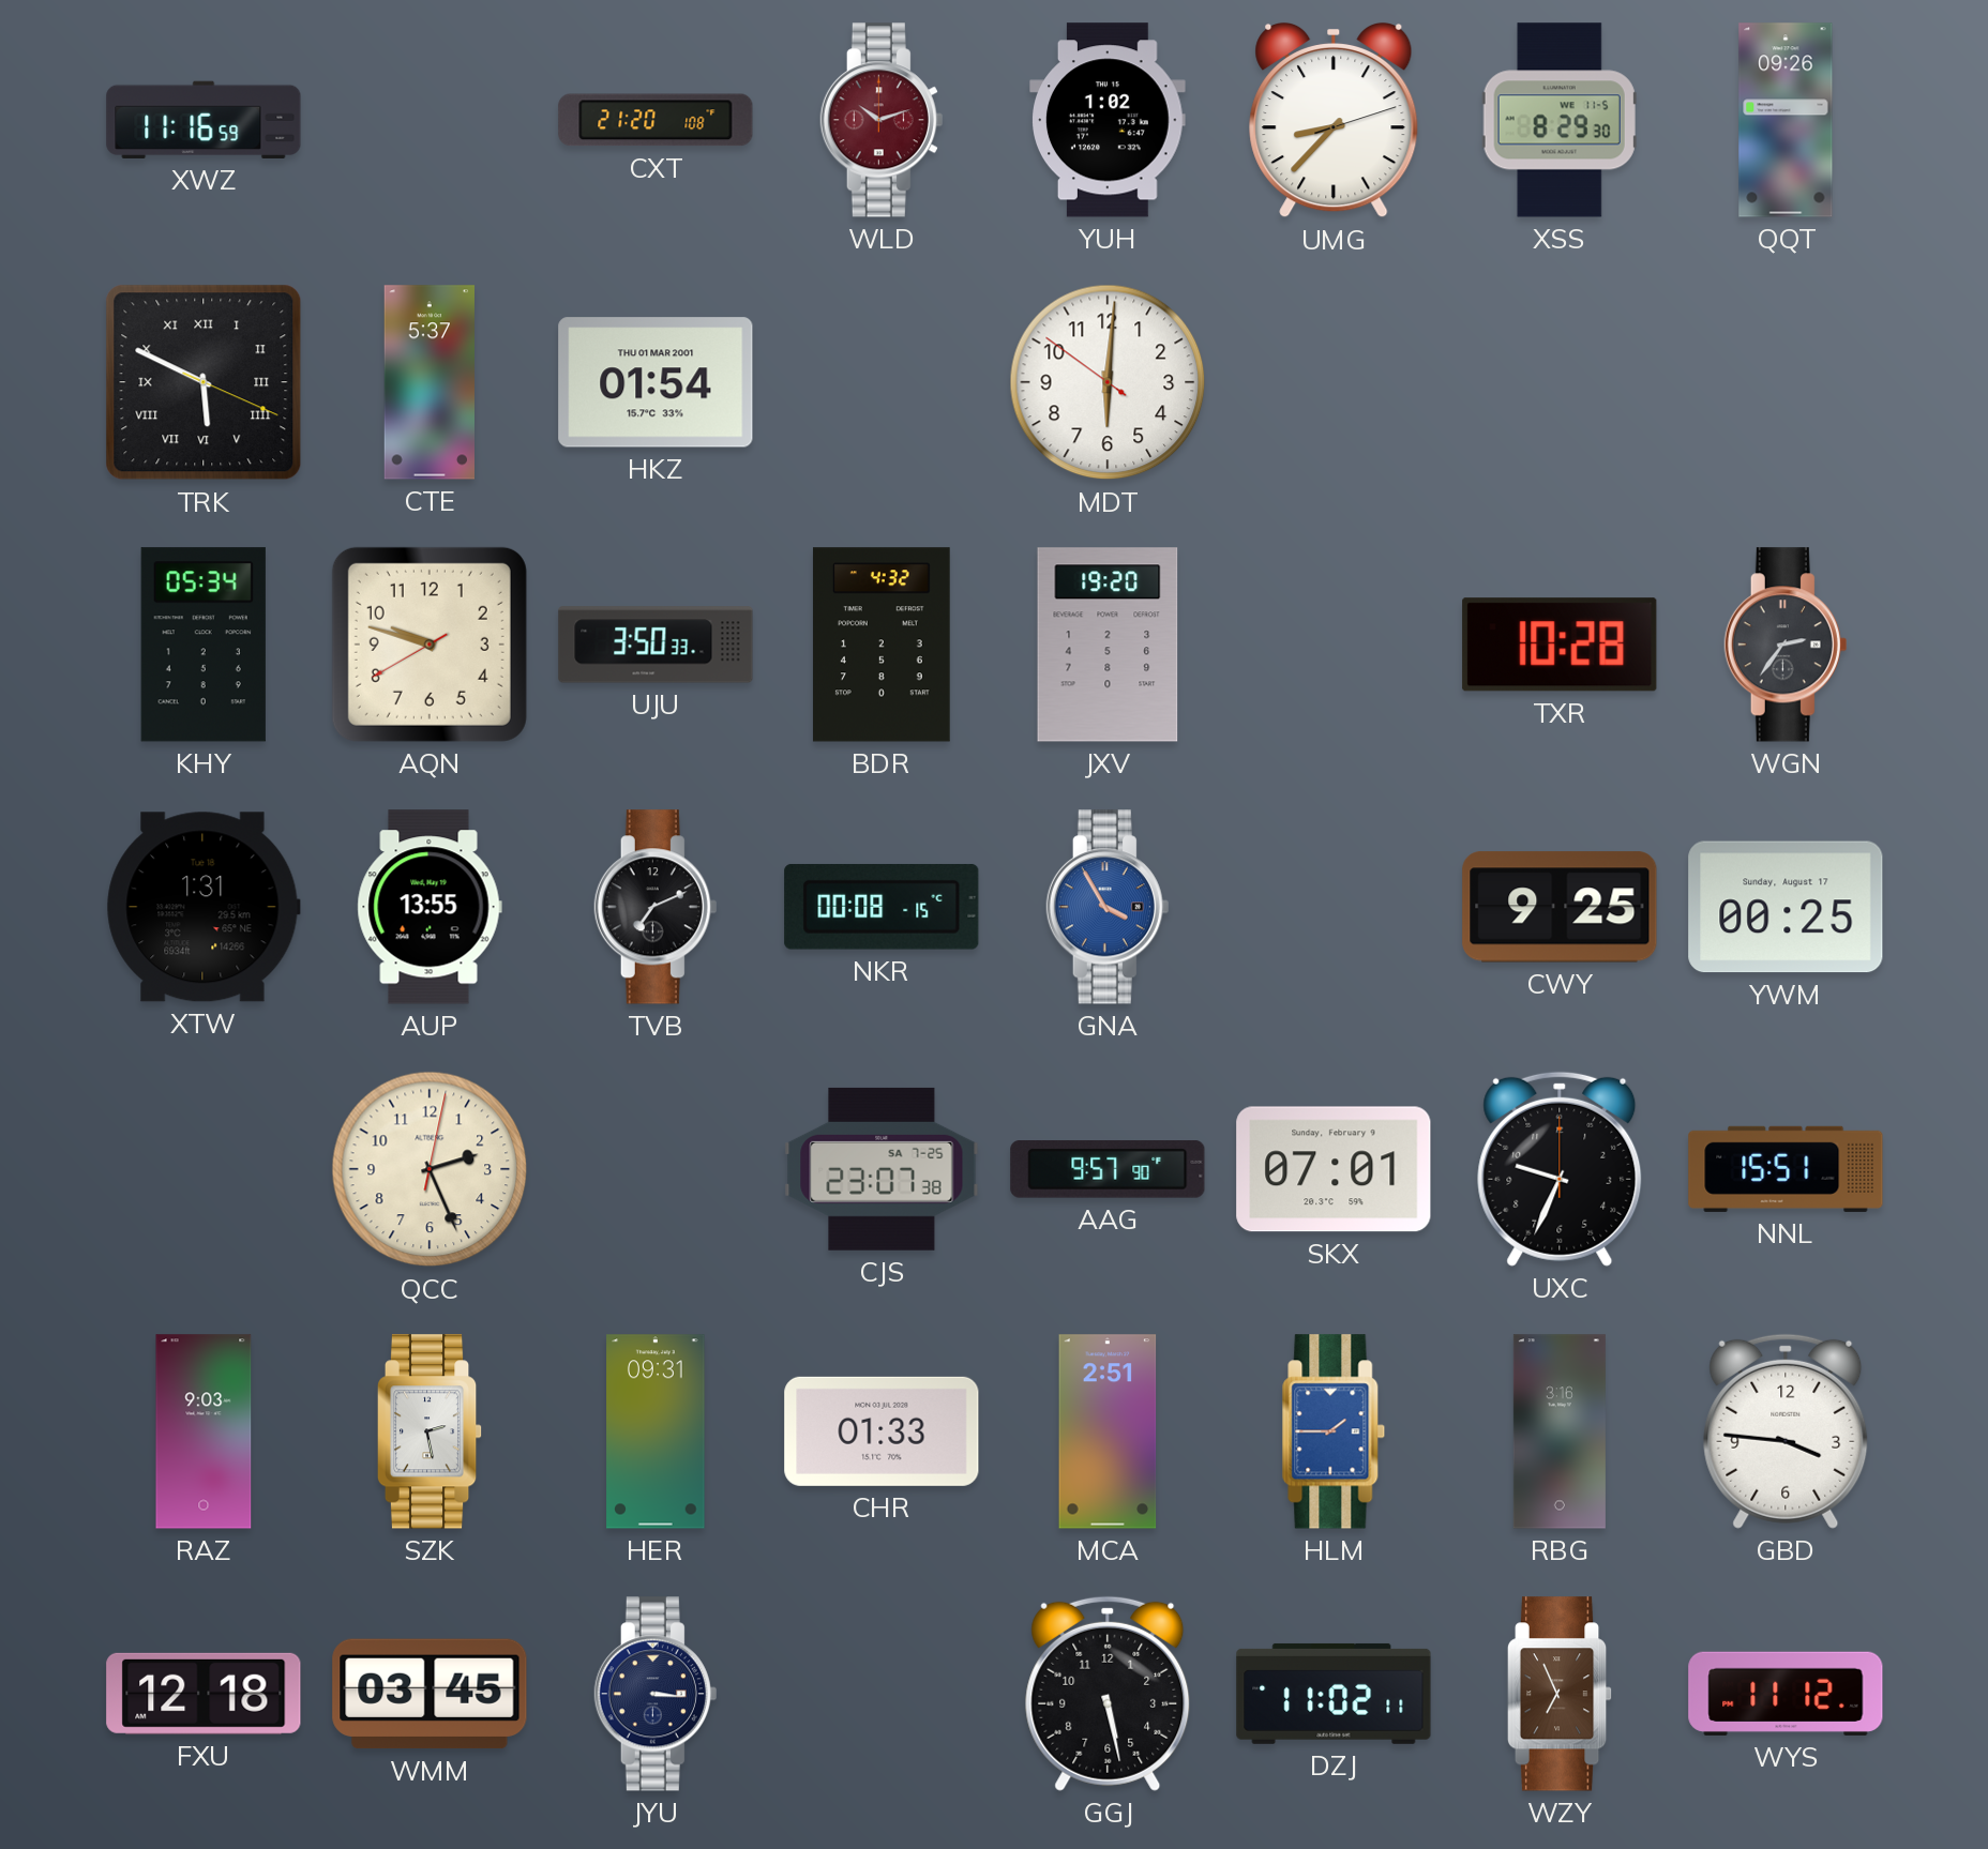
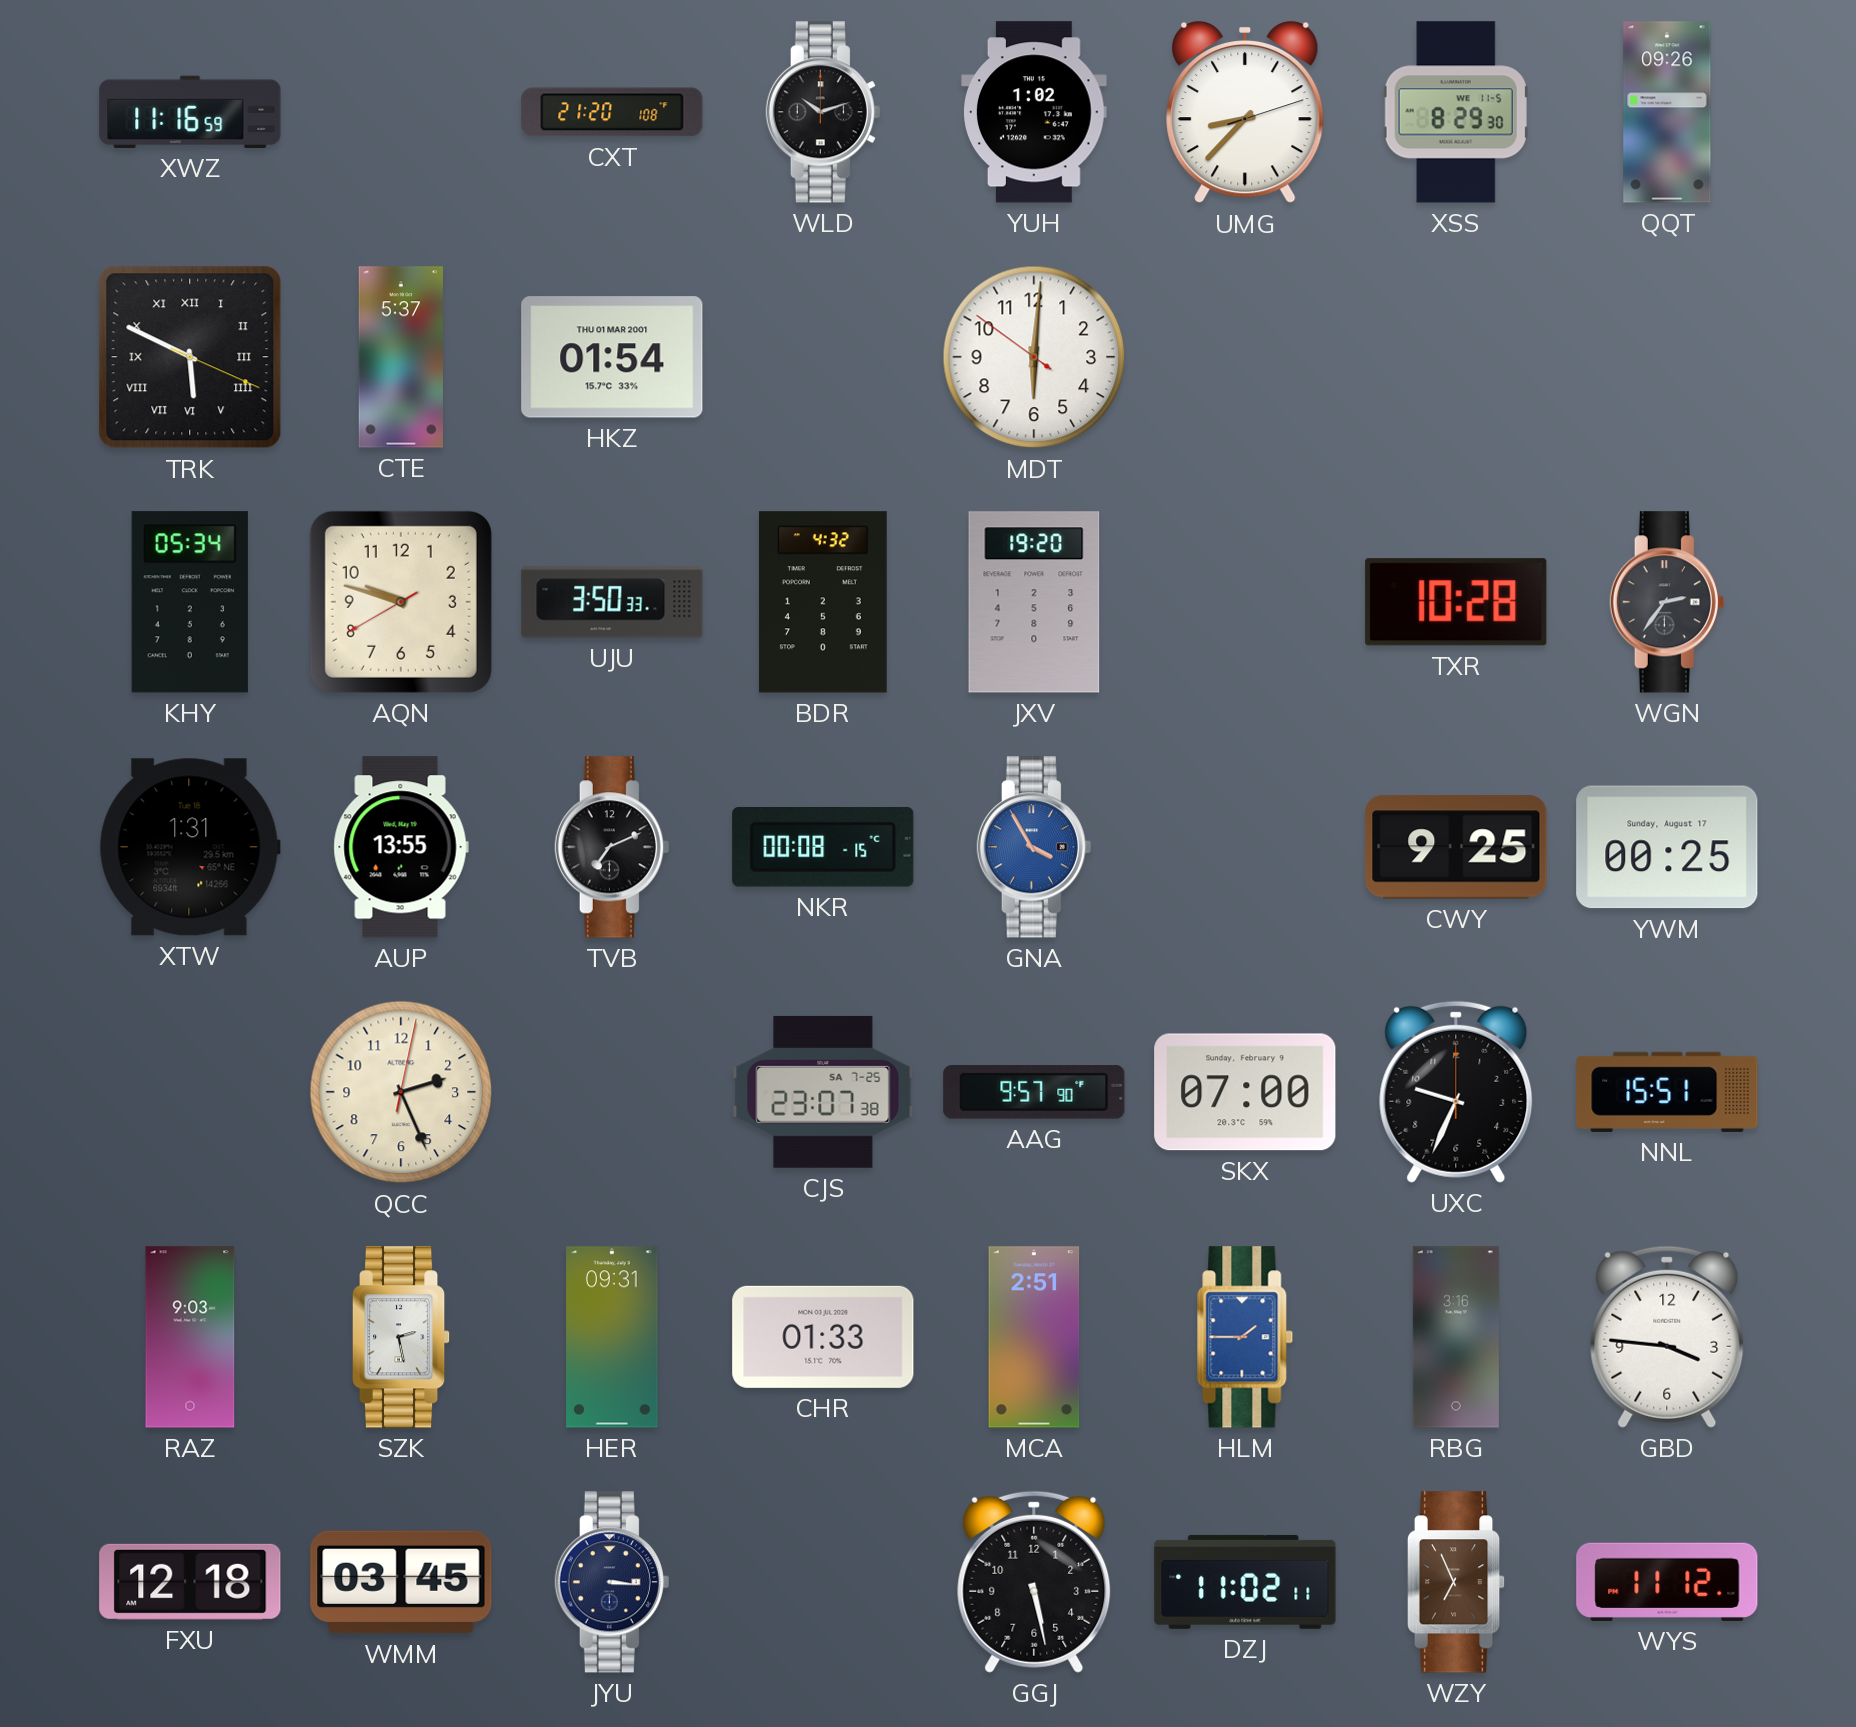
WLD dial: burgundy -> black
SKX: 07:01 -> 07:00
